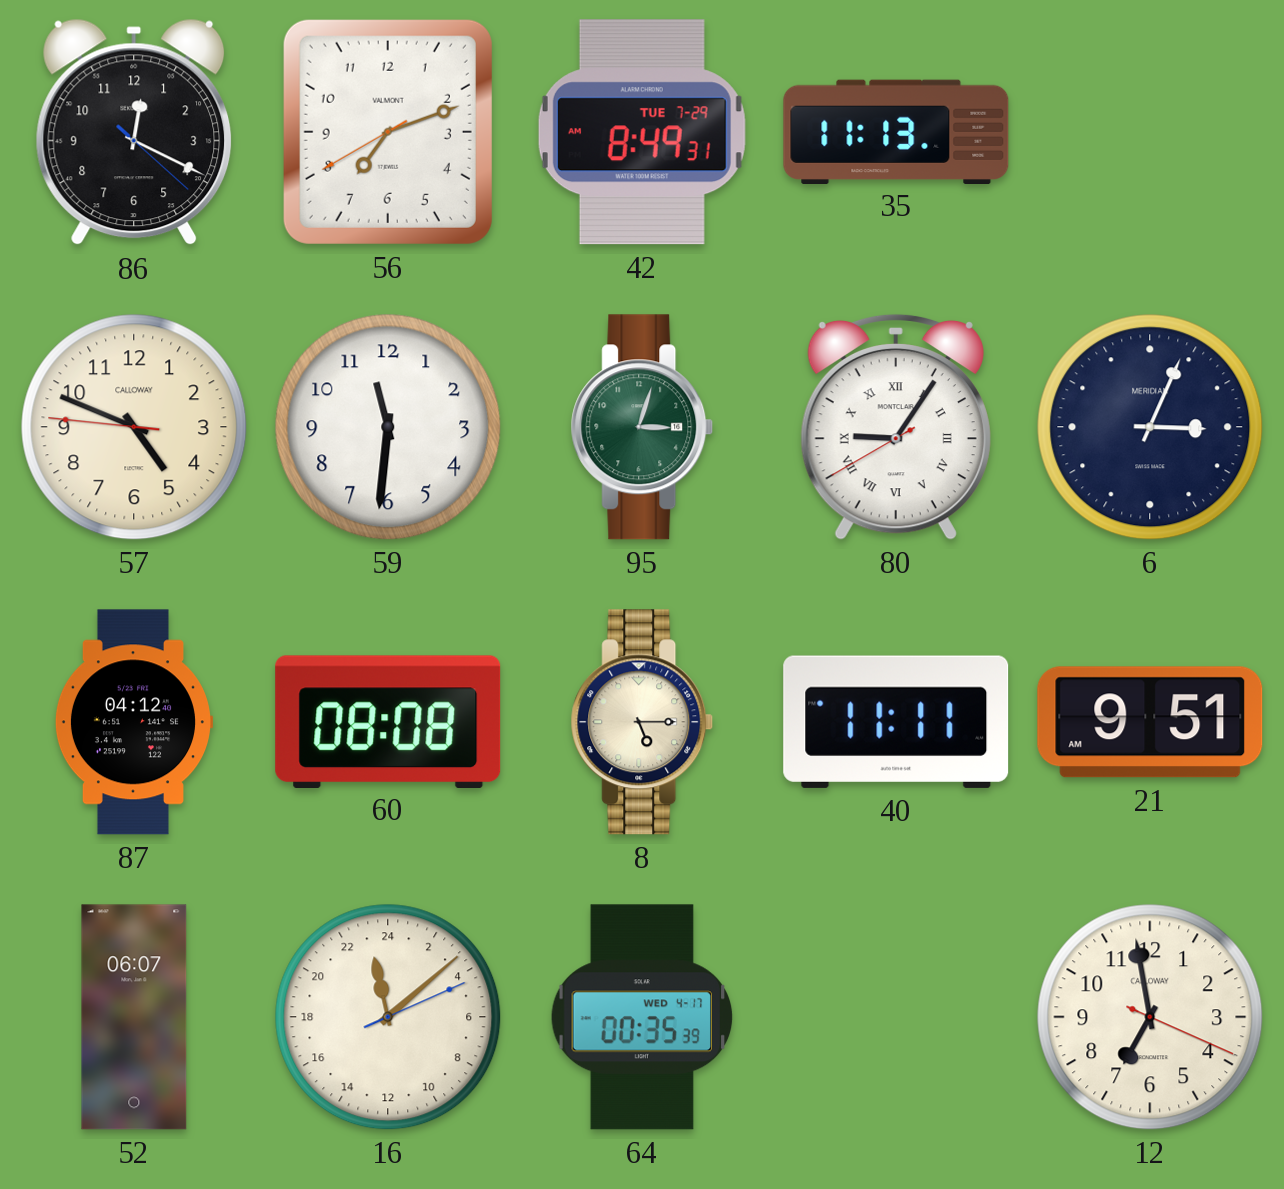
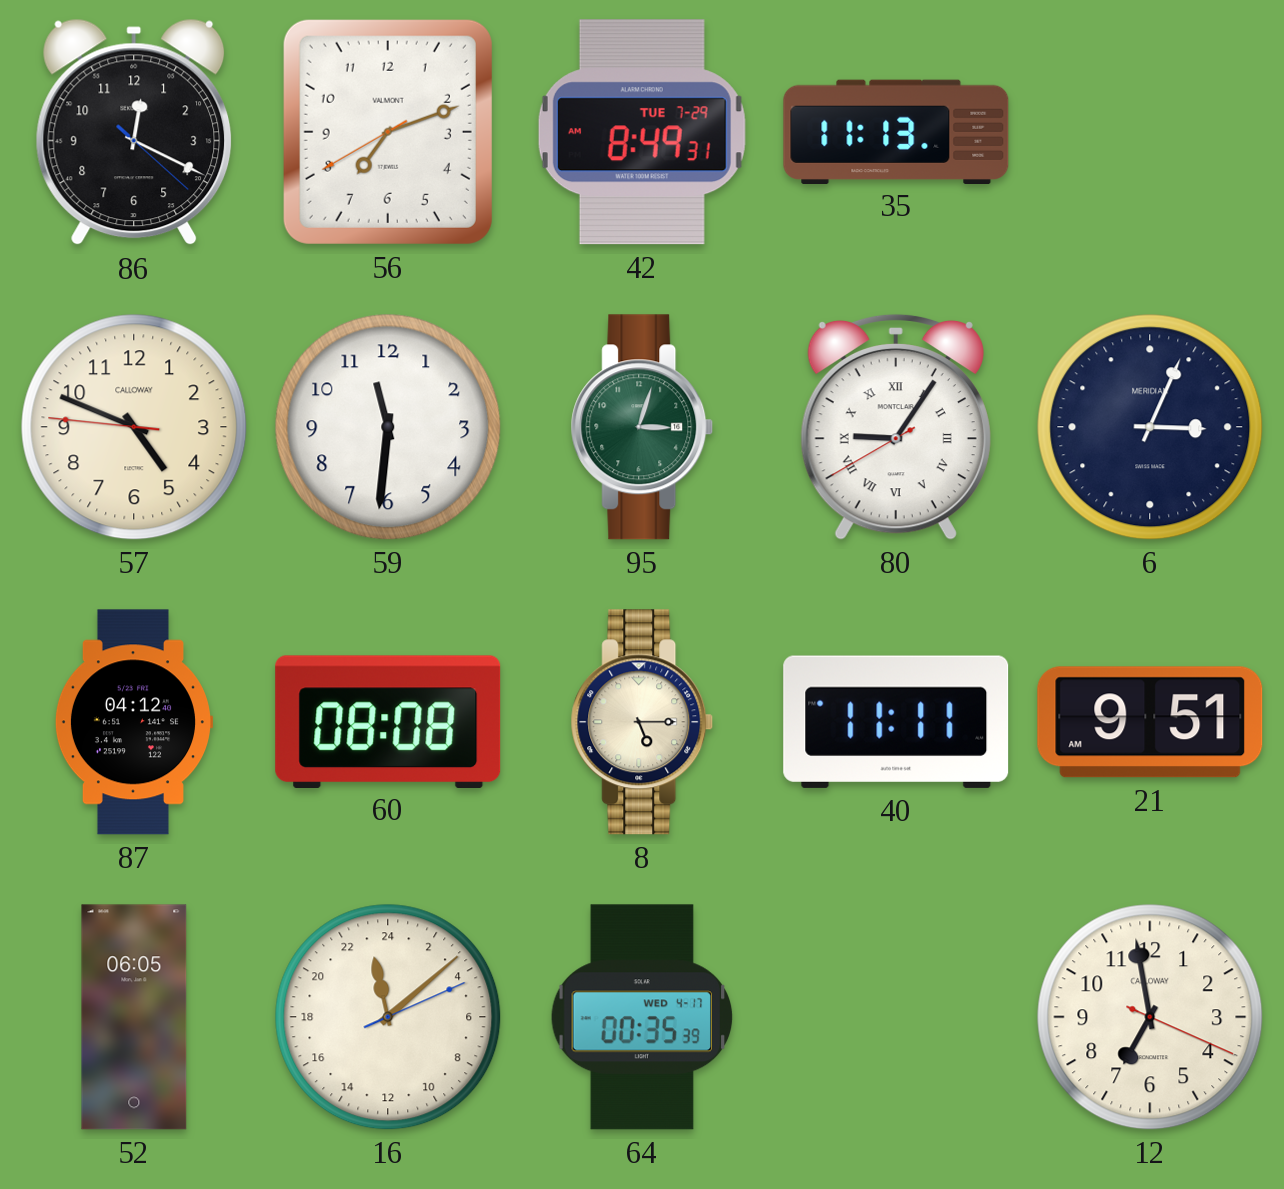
52: 06:07 -> 06:05
